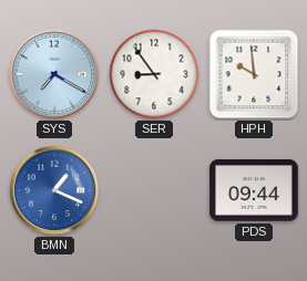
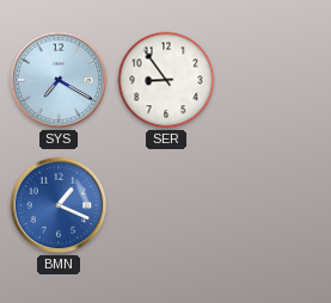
HPH: 9:59 -> none
PDS: 09:44 -> none
